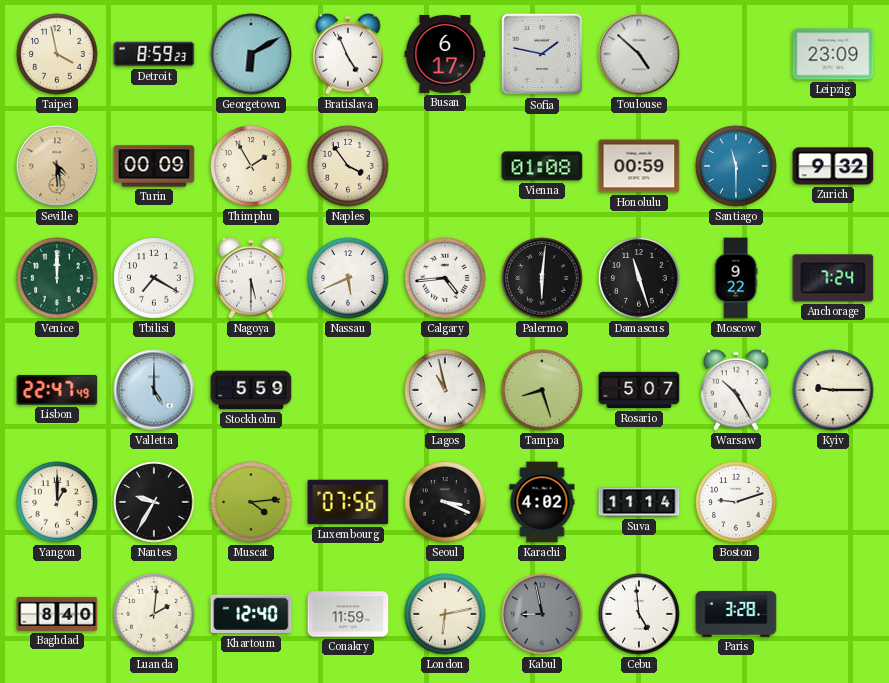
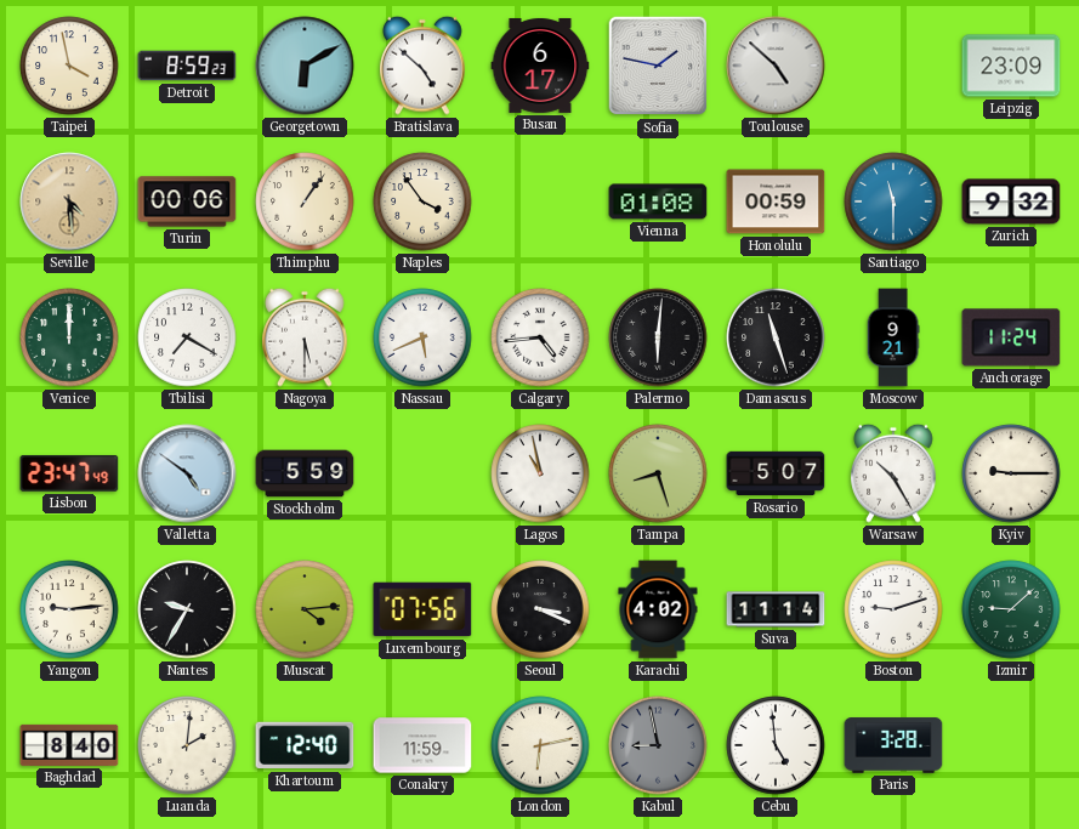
Bratislava: 4:56 -> 4:52
Turin: 00:09 -> 00:06
Thimphu: 1:55 -> 1:06
Moscow: 9:22 -> 9:21
Anchorage: 7:24 -> 11:24
Lisbon: 22:47 -> 23:47
Valletta: 5:00 -> 4:51
Yangon: 1:00 -> 9:14
Izmir: none -> 9:08
